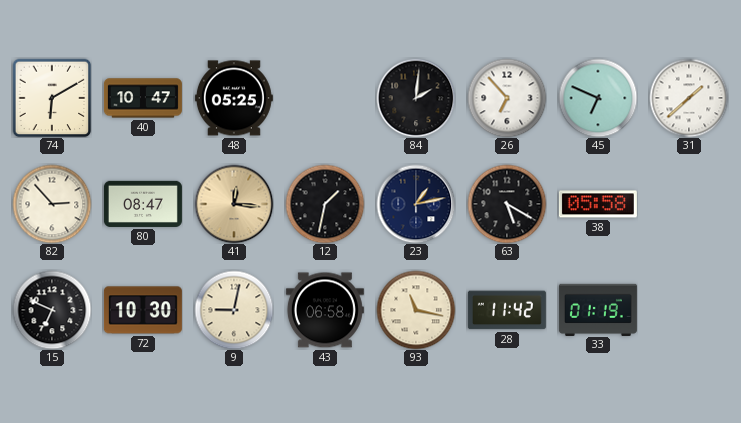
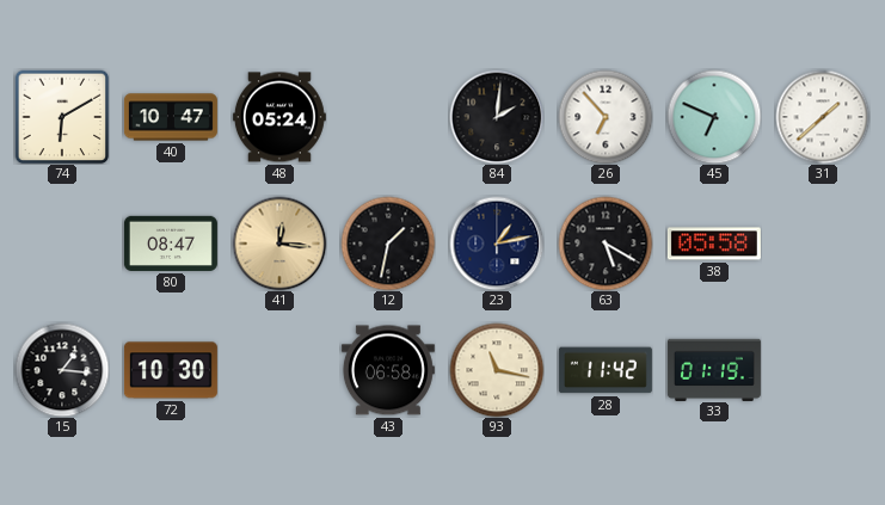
48: 05:25 -> 05:24
82: 2:53 -> none
15: 6:49 -> 1:16
9: 9:02 -> none
